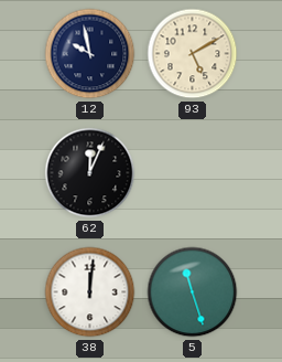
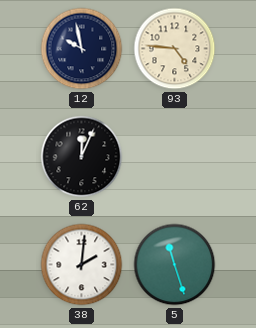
93: 5:10 -> 4:46
38: 12:01 -> 2:01
